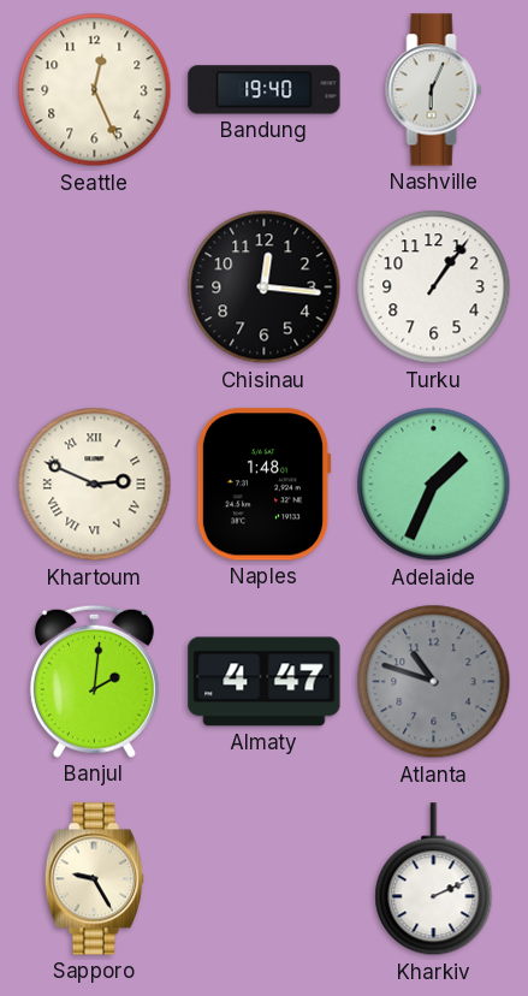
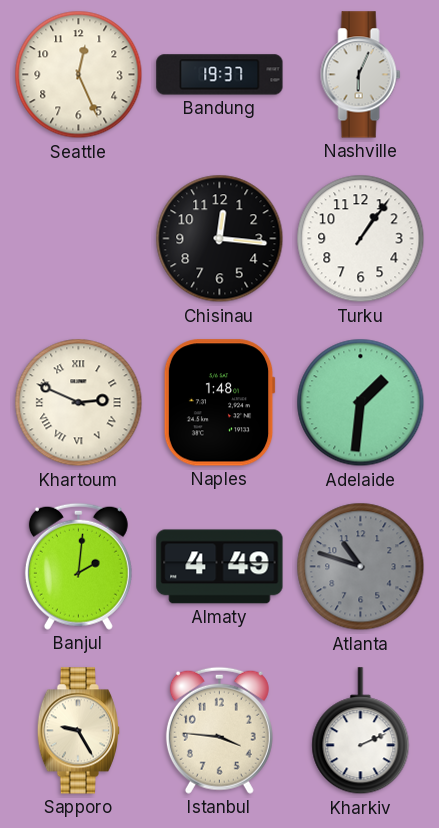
Bandung: 19:40 -> 19:37
Adelaide: 1:34 -> 1:31
Almaty: 4:47 -> 4:49
Istanbul: none -> 3:46
